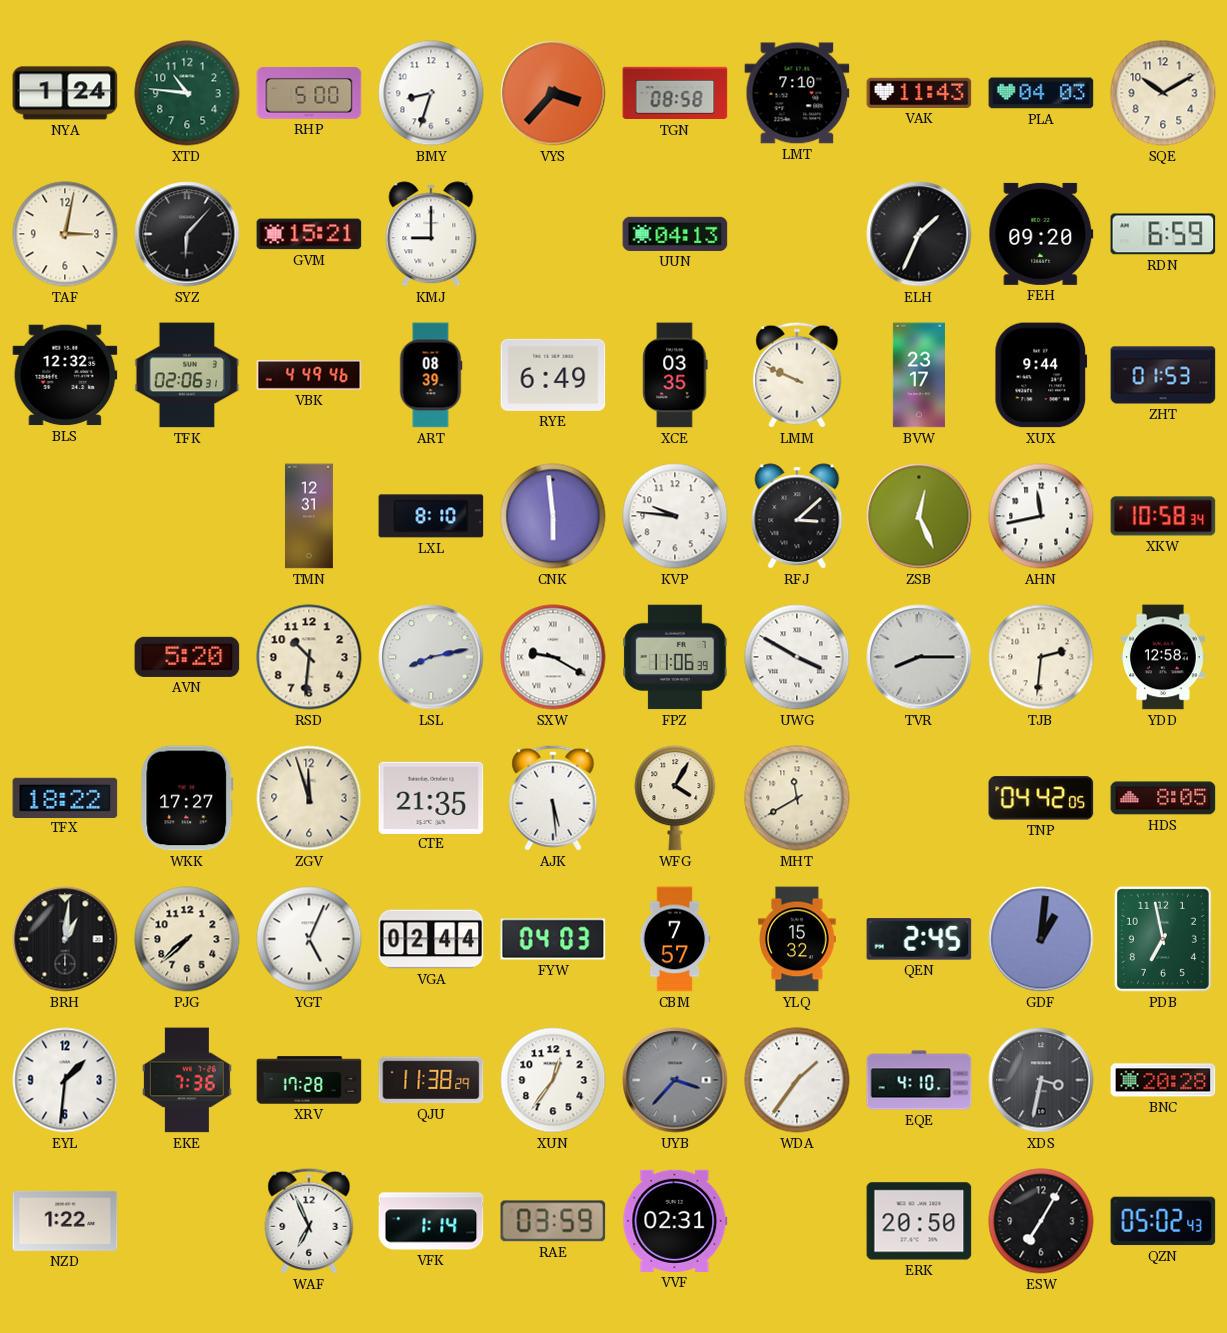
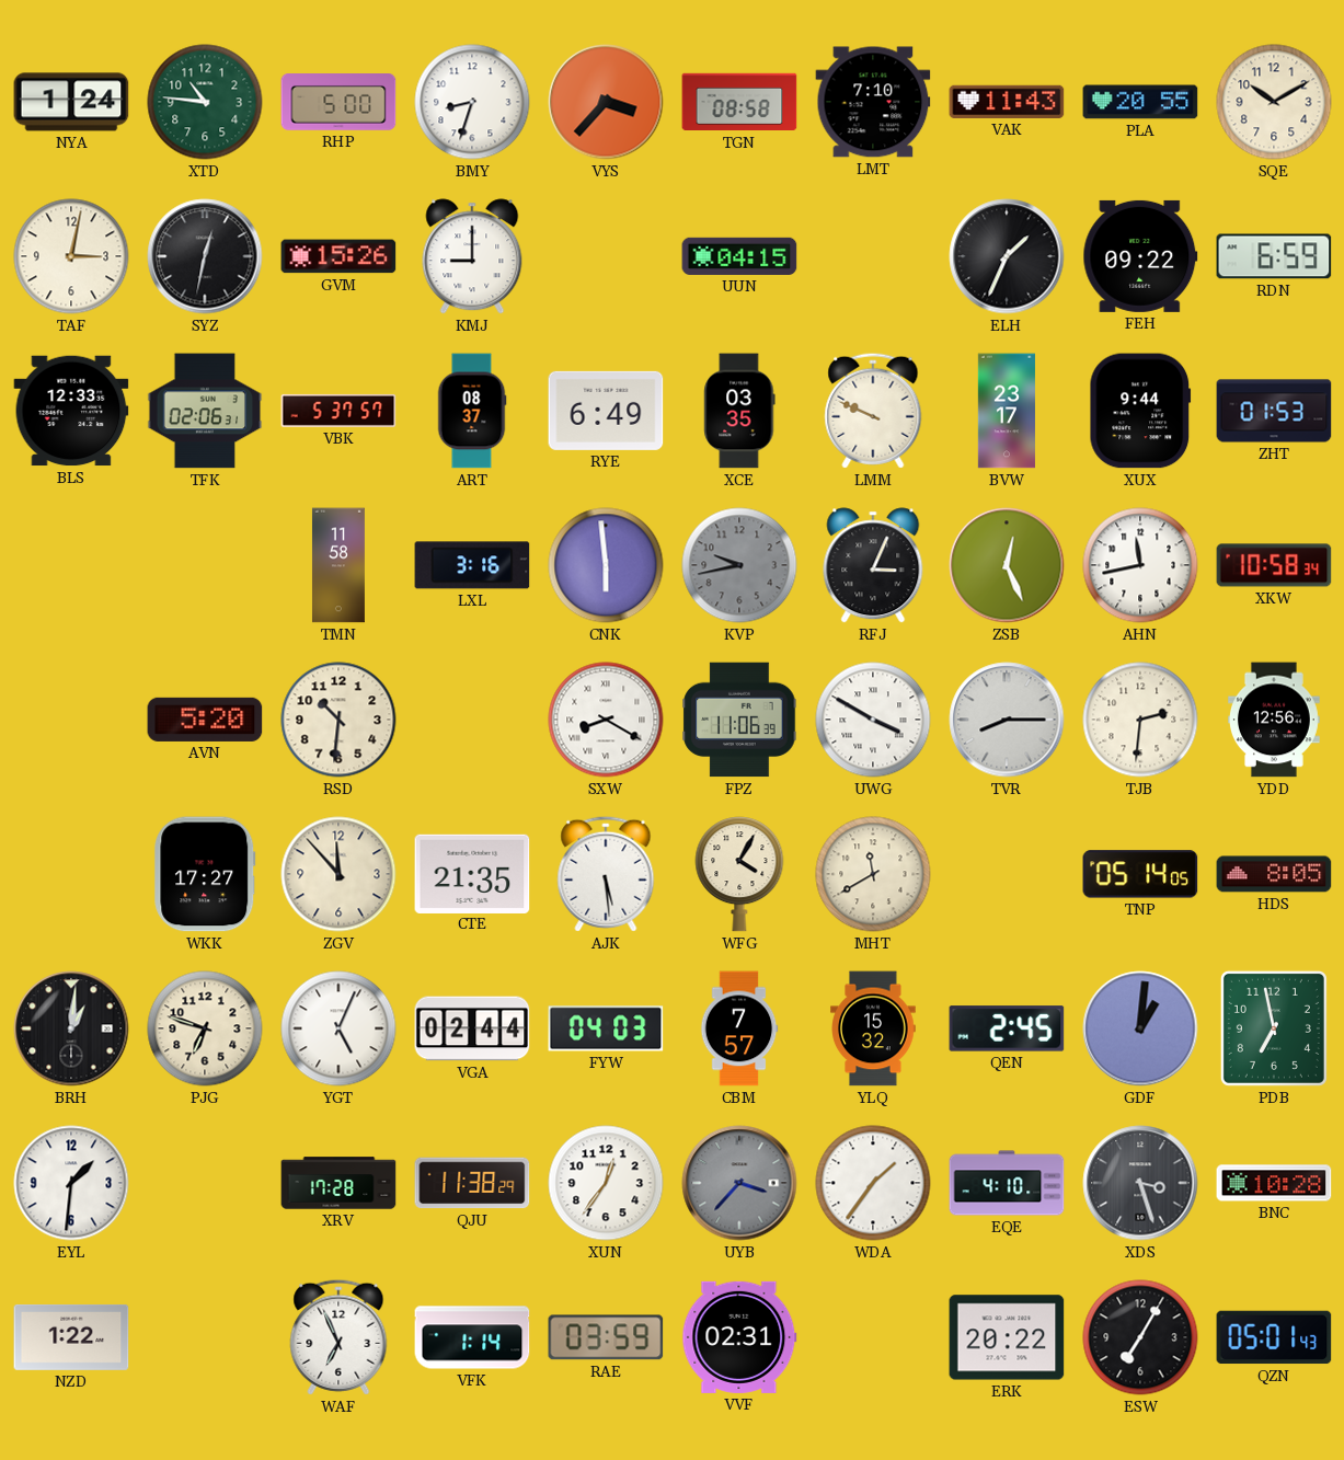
PLA: 04:03 -> 20:55
SYZ: 6:07 -> 12:32
GVM: 15:21 -> 15:26
UUN: 04:13 -> 04:15
FEH: 09:20 -> 09:22
BLS: 12:32 -> 12:33
VBK: 4:49 -> 5:37
ART: 08:39 -> 08:37
TMN: 12:31 -> 11:58
LXL: 8:10 -> 3:16
KVP: 9:46 -> 9:43
KVP dial: white -> grey
RFJ: 3:08 -> 3:04
LSL: 8:13 -> none
SXW: 9:20 -> 8:20
YDD: 12:58 -> 12:56
TFX: 18:22 -> none
ZGV: 11:57 -> 11:53
TNP: 04:42 -> 05:14
PJG: 7:38 -> 6:48
EKE: 7:36 -> none
XDS: 3:32 -> 3:27
BNC: 20:28 -> 10:28
ERK: 20:50 -> 20:22
QZN: 05:02 -> 05:01
